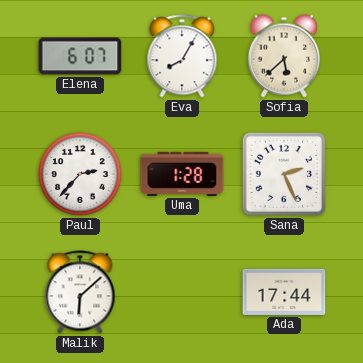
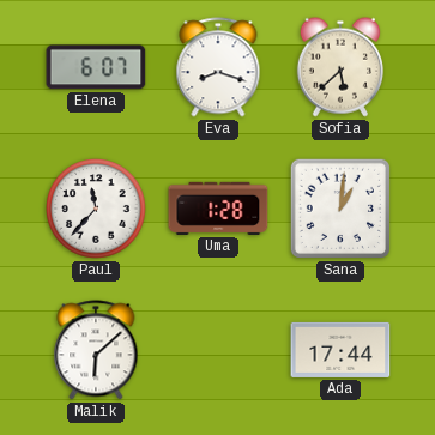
Eva: 8:05 -> 8:18
Paul: 2:37 -> 11:37
Sana: 2:26 -> 1:01
